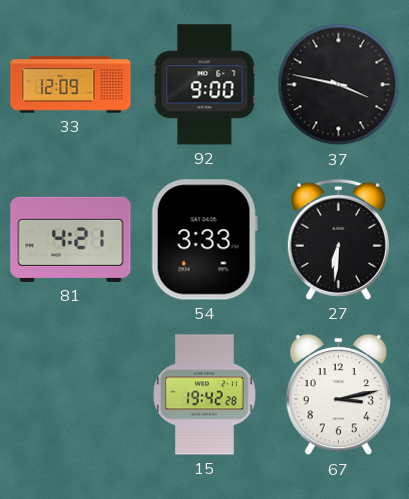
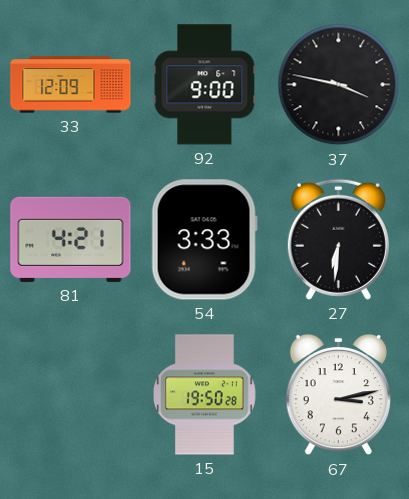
15: 19:42 -> 19:50
